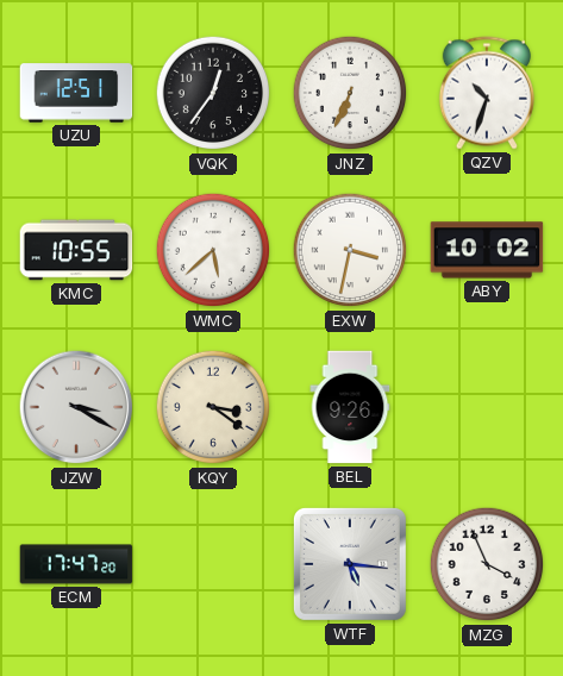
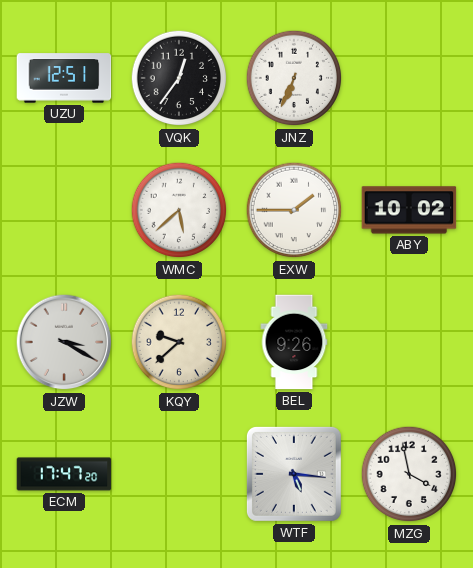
QZV: 10:33 -> none
KMC: 10:55 -> none
EXW: 3:32 -> 1:45
KQY: 3:21 -> 9:38
MZG: 3:56 -> 3:58
